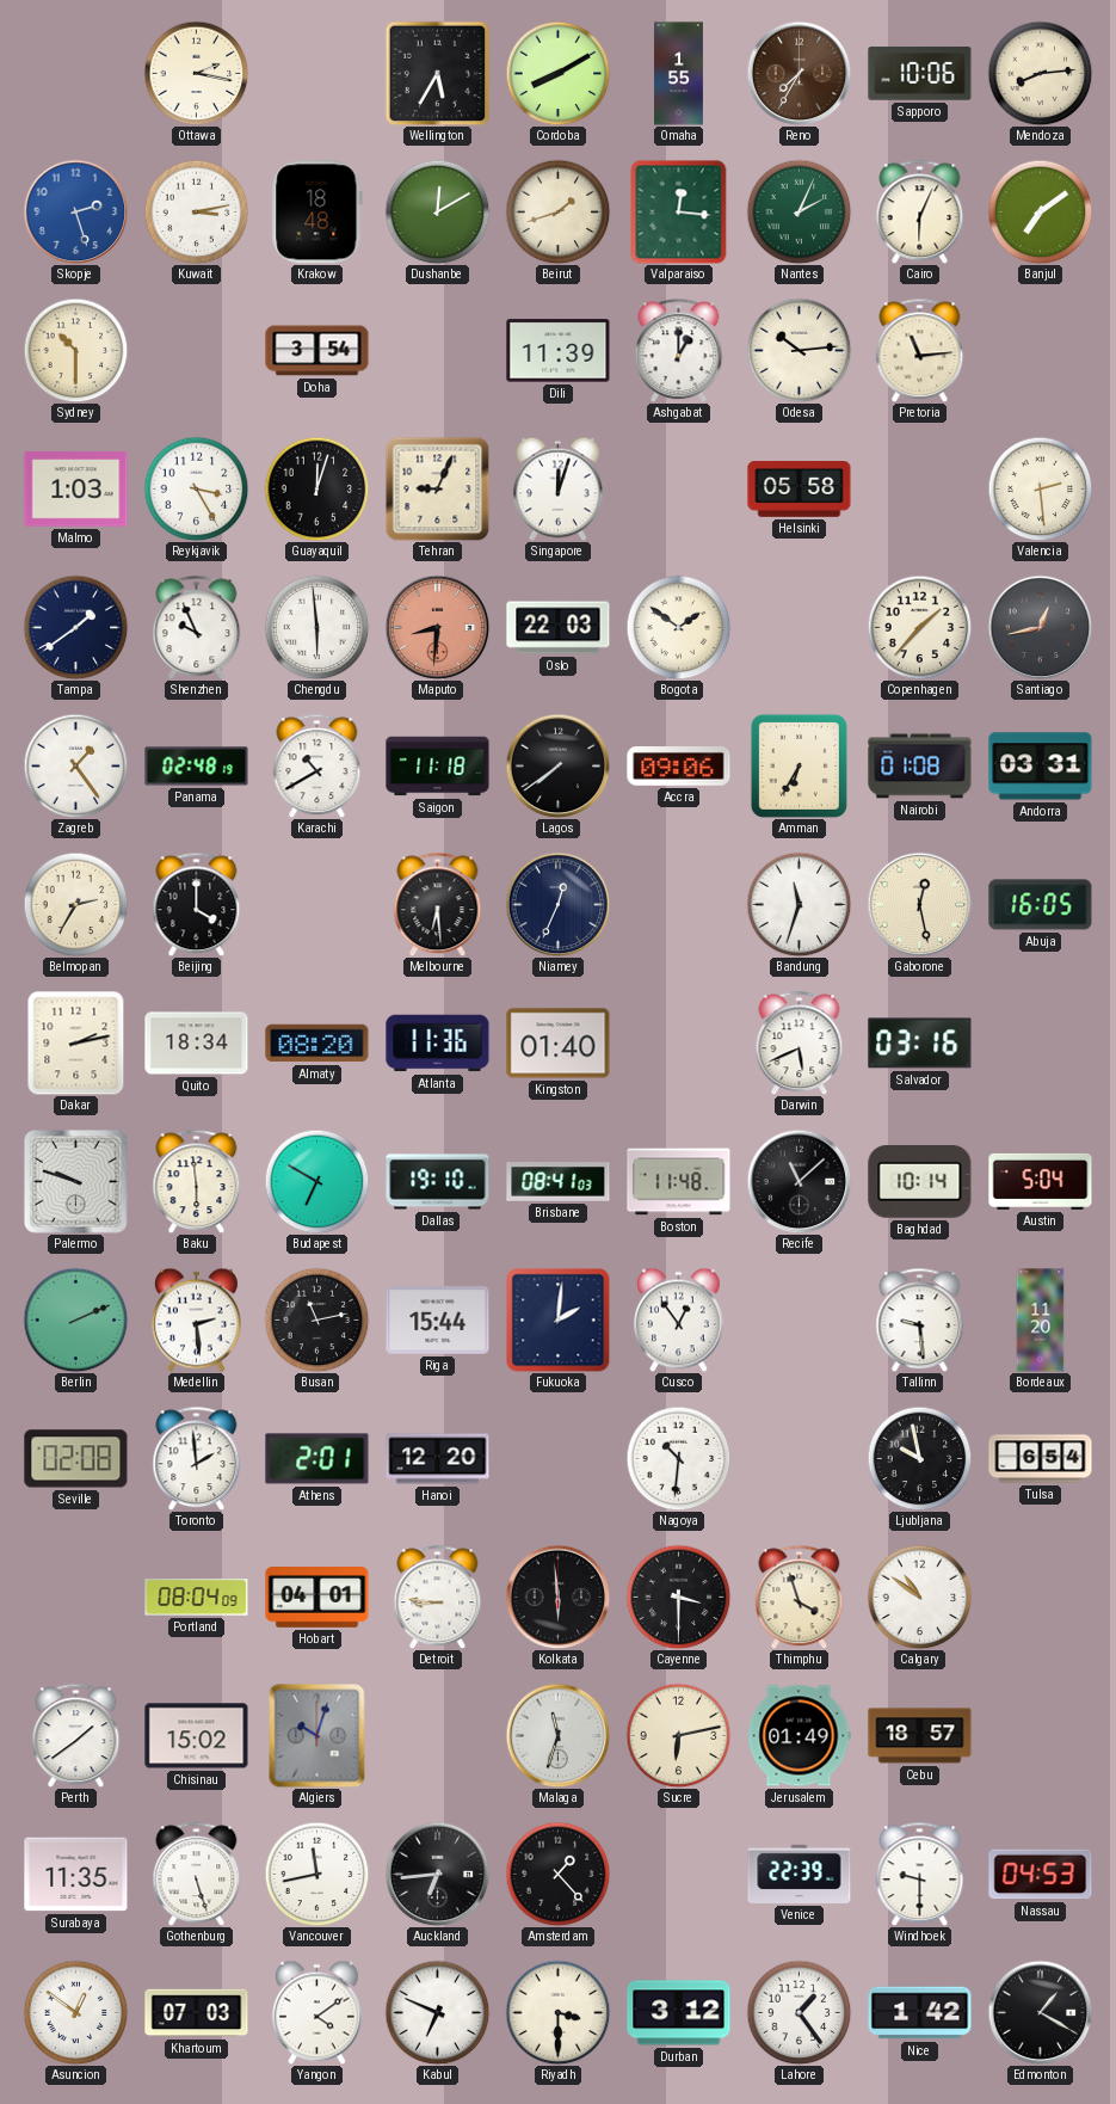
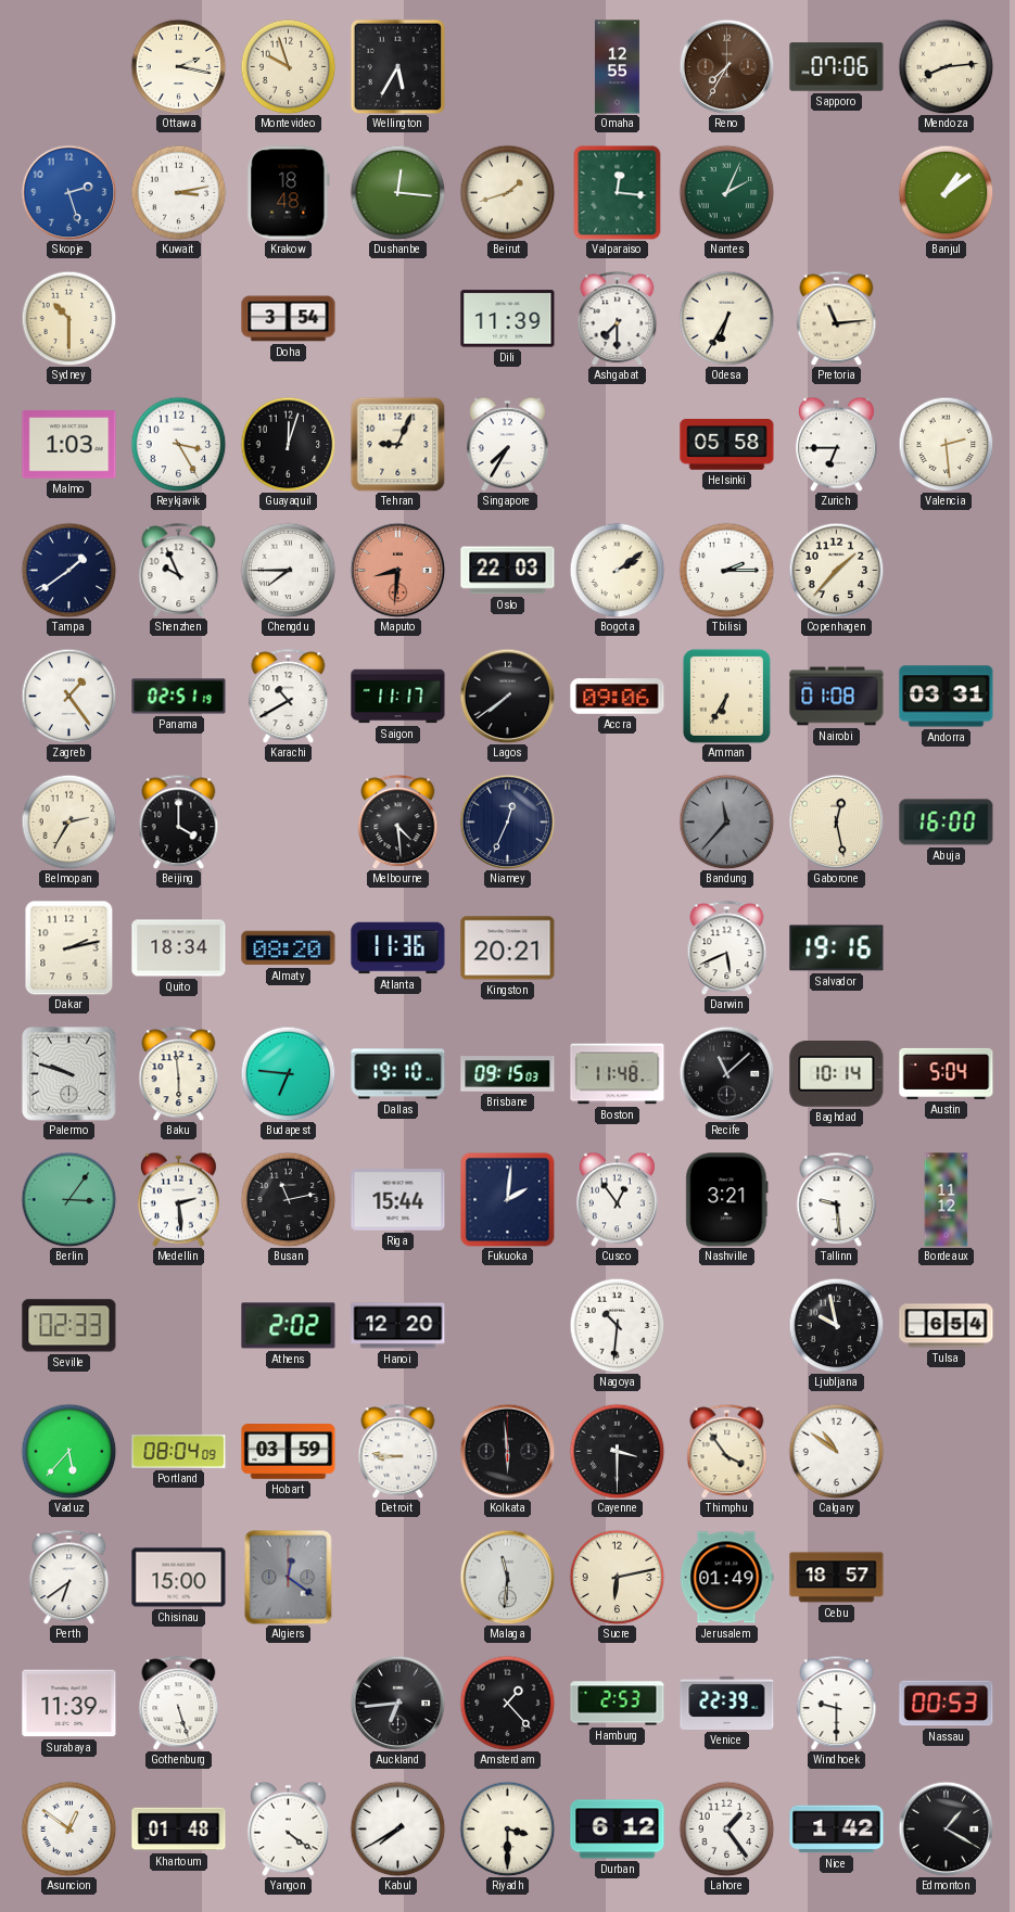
Montevideo: none -> 9:57
Cordoba: 8:10 -> none
Omaha: 1:55 -> 12:55
Sapporo: 10:06 -> 07:06
Dushanbe: 12:10 -> 12:16
Cairo: 6:04 -> none
Banjul: 7:09 -> 1:09
Ashgabat: 1:00 -> 7:30
Odesa: 10:14 -> 6:35
Singapore: 12:03 -> 7:35
Zurich: none -> 6:45
Chengdu: 5:59 -> 7:45
Bogota: 1:51 -> 2:09
Tbilisi: none -> 2:15
Santiago: 12:43 -> none
Panama: 02:48 -> 02:51
Saigon: 11:18 -> 11:17
Melbourne: 6:29 -> 4:29
Bandung: 11:33 -> 11:37
Bandung dial: white -> grey
Abuja: 16:05 -> 16:00
Kingston: 01:40 -> 20:21
Salvador: 03:16 -> 19:16
Budapest: 6:50 -> 6:46
Brisbane: 08:41 -> 09:15
Berlin: 2:11 -> 3:06
Nashville: none -> 3:21
Bordeaux: 11:20 -> 11:12
Seville: 02:08 -> 02:33
Toronto: 1:59 -> none
Athens: 2:01 -> 2:02
Vaduz: none -> 5:37
Hobart: 04:01 -> 03:59
Thimphu: 3:57 -> 3:54
Perth: 1:39 -> 6:39
Chisinau: 15:02 -> 15:00
Algiers: 10:03 -> 12:21
Malaga: 11:33 -> 11:31
Surabaya: 11:35 -> 11:39
Vancouver: 11:43 -> none
Hamburg: none -> 2:53
Nassau: 04:53 -> 00:53
Khartoum: 07:03 -> 01:48
Yangon: 4:09 -> 4:21
Kabul: 6:49 -> 7:40
Durban: 3:12 -> 6:12
